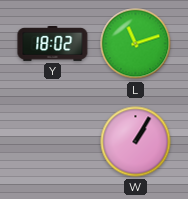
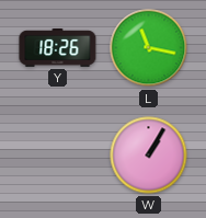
Y: 18:02 -> 18:26
L: 11:12 -> 11:17
